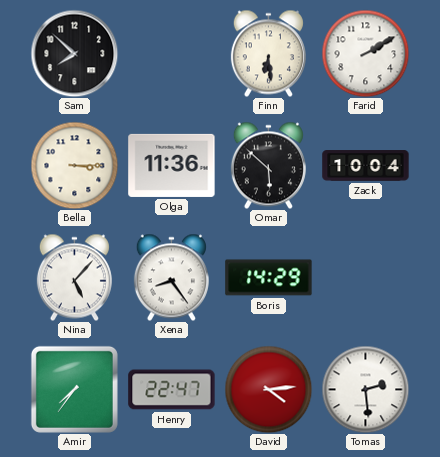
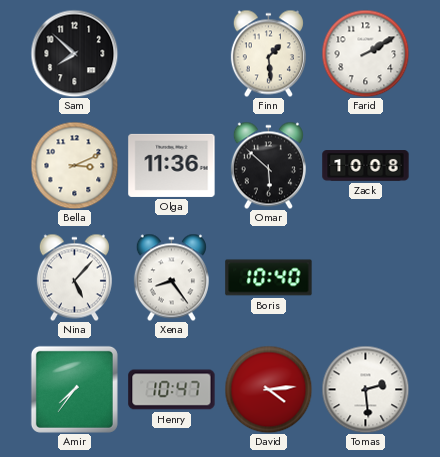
Finn: 6:29 -> 1:29
Bella: 3:15 -> 3:11
Zack: 10:04 -> 10:08
Boris: 14:29 -> 10:40
Henry: 22:47 -> 10:47
